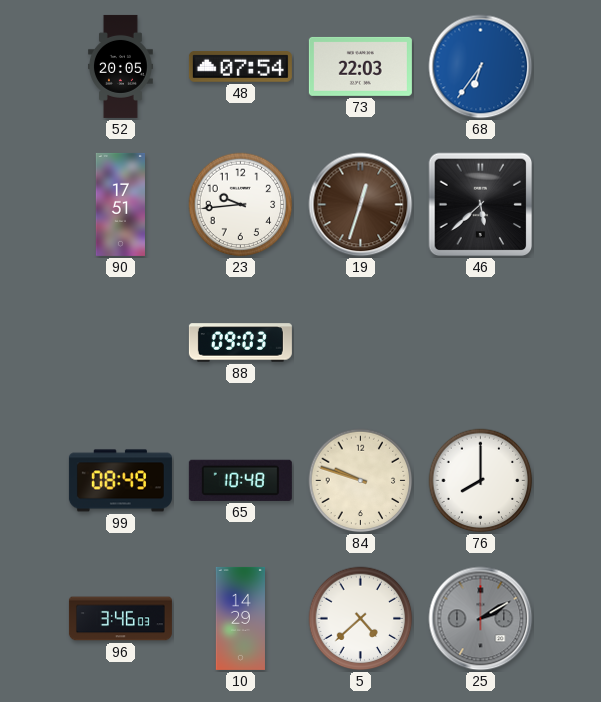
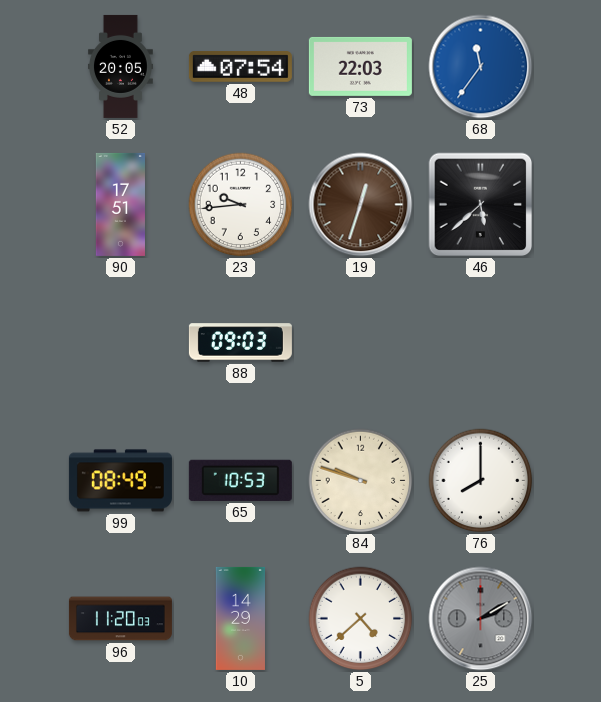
68: 6:36 -> 11:36
65: 10:48 -> 10:53
96: 3:46 -> 11:20
